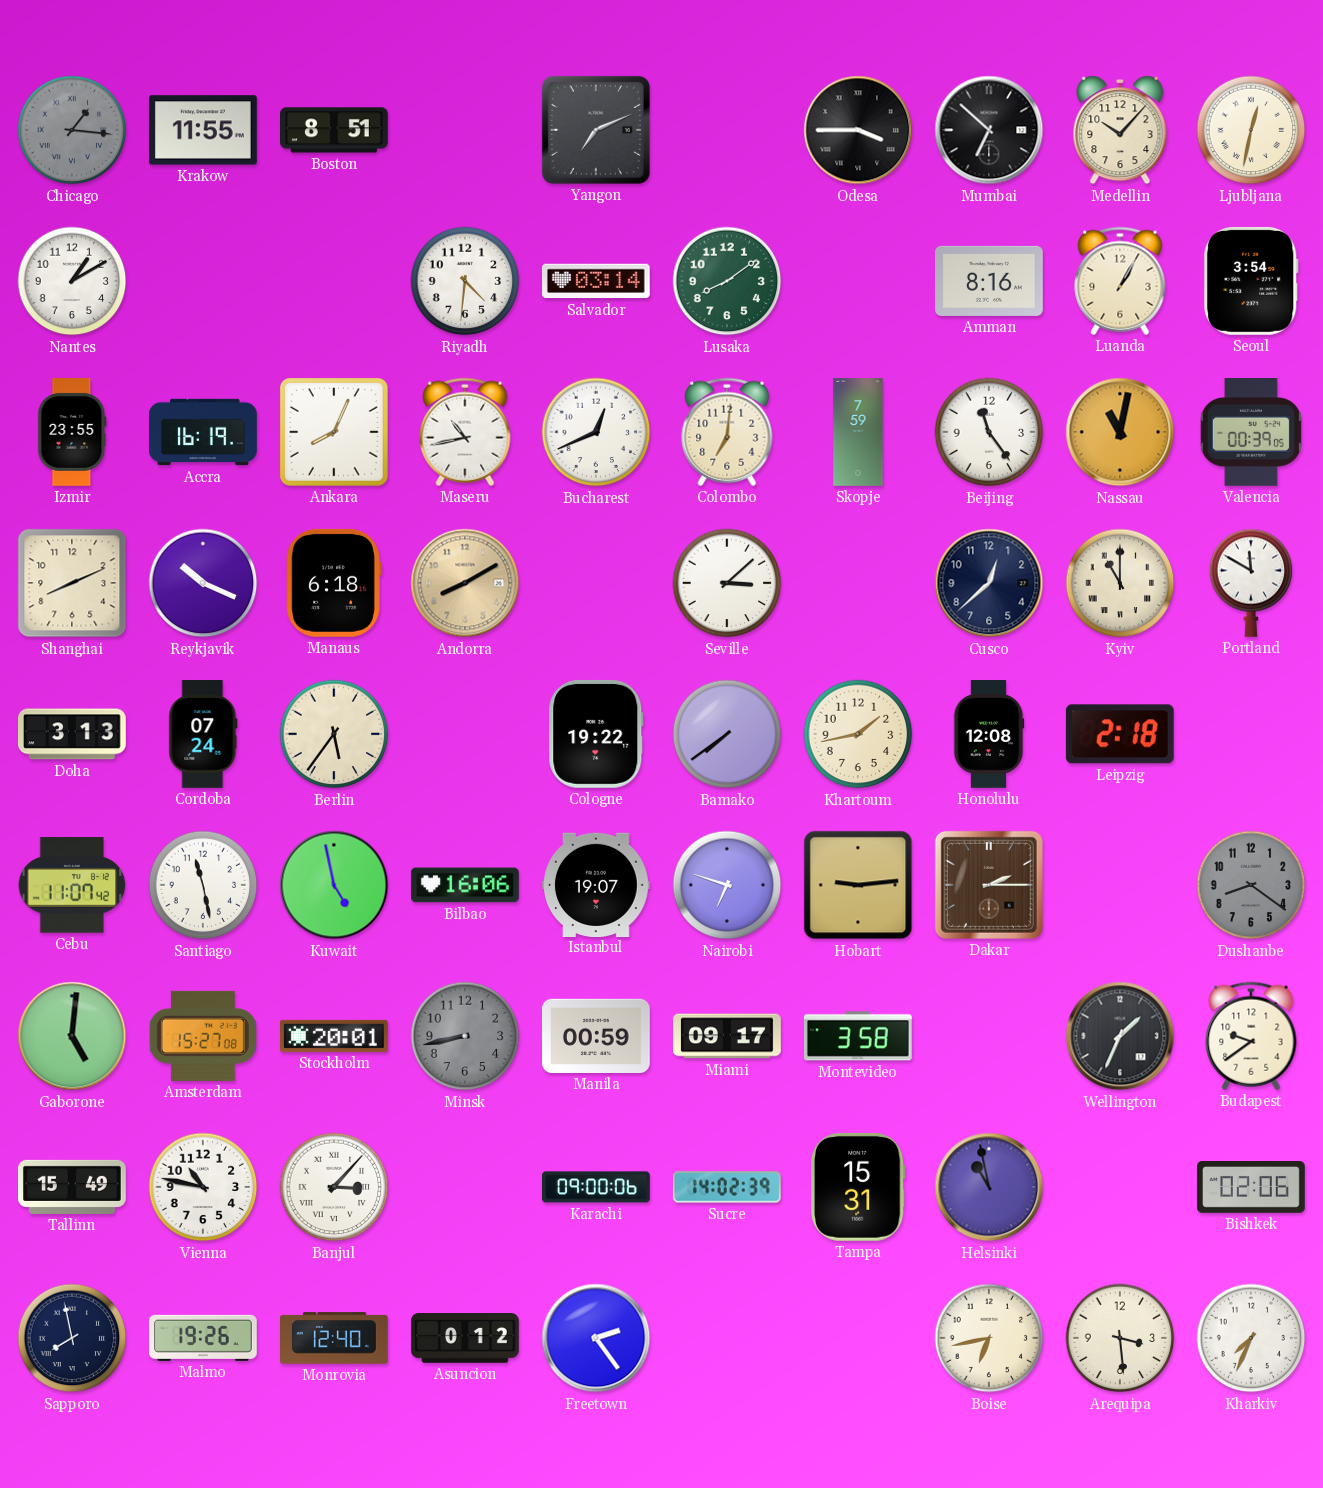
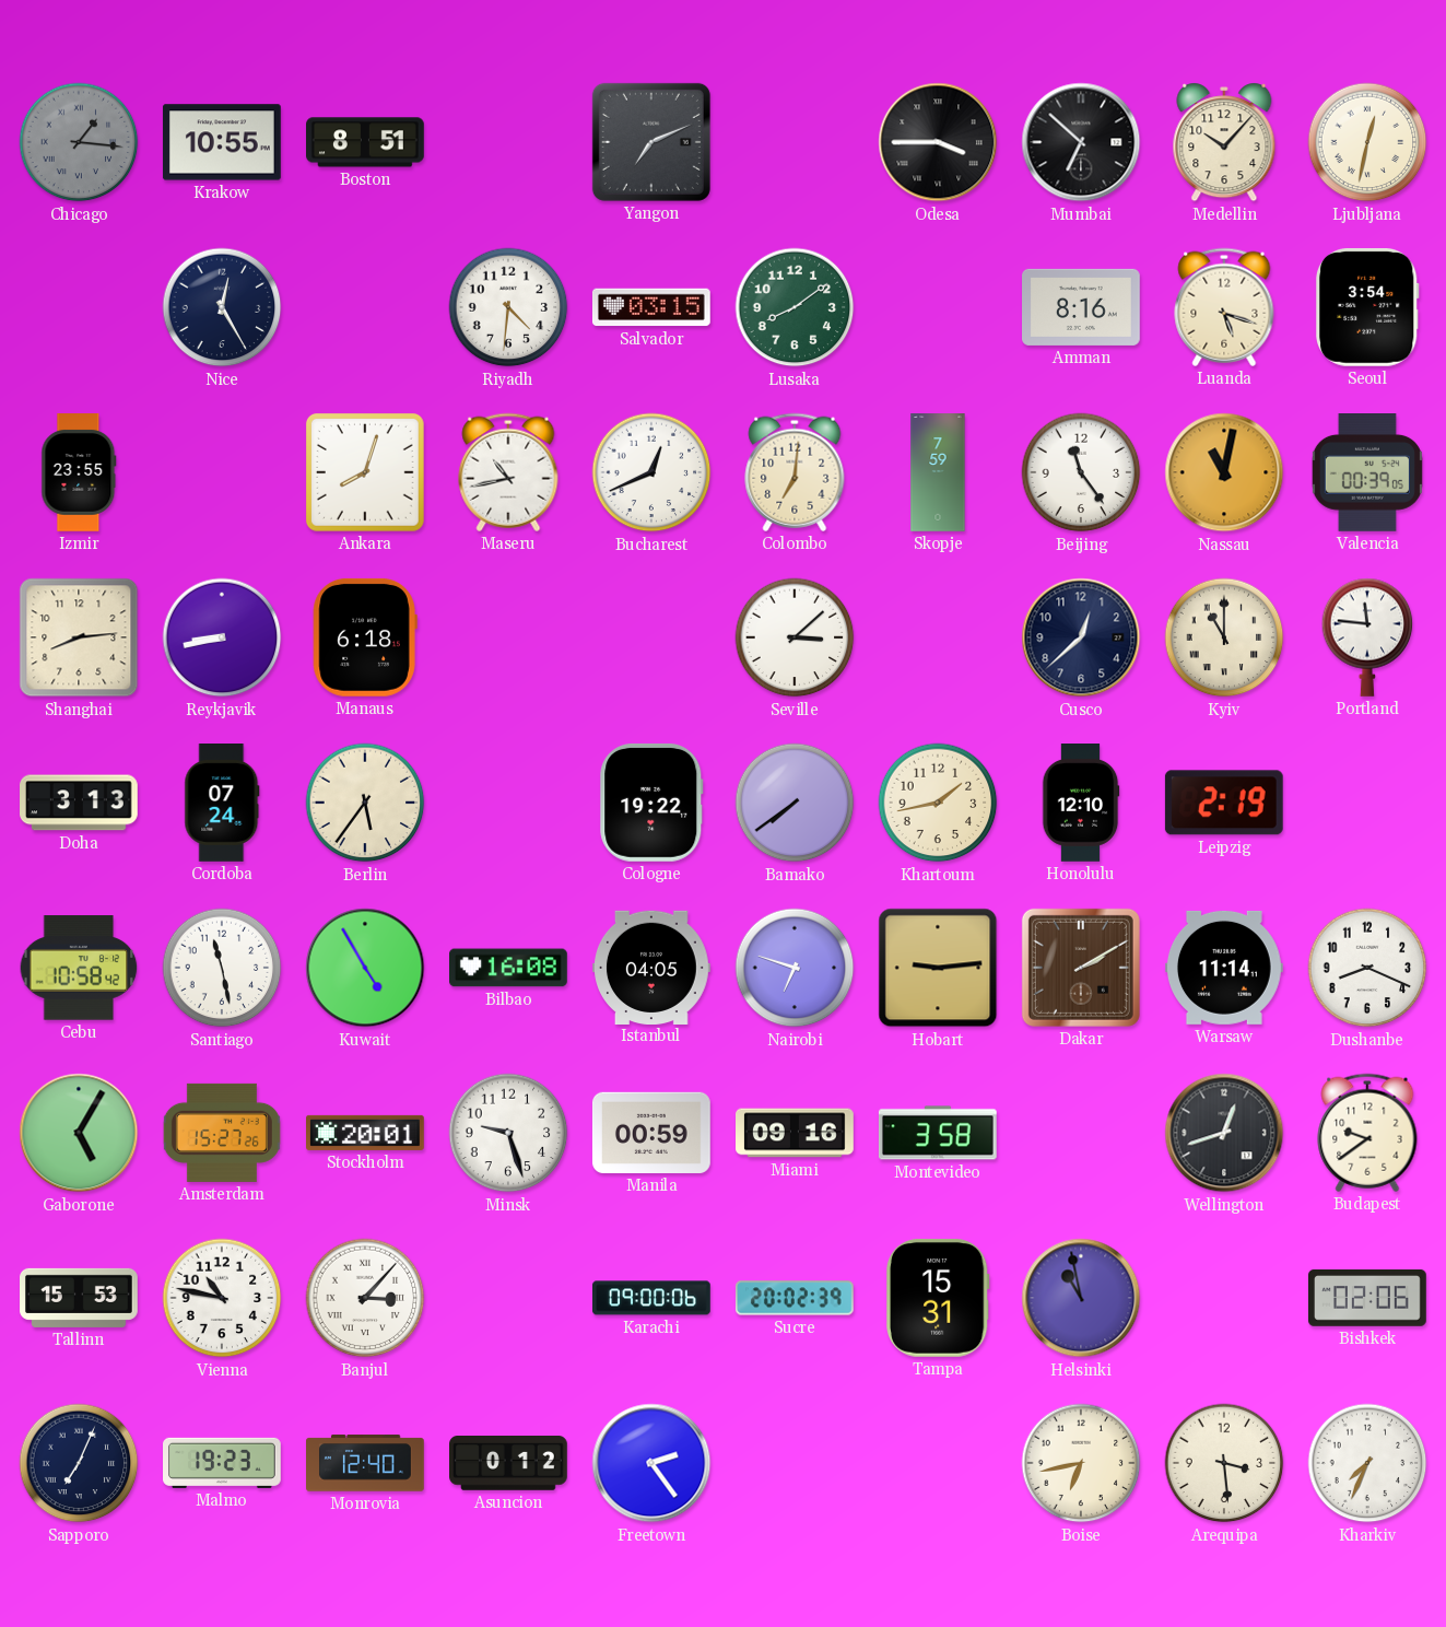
Krakow: 11:55 -> 10:55
Nantes: 1:10 -> none
Nice: none -> 12:25
Salvador: 03:14 -> 03:15
Luanda: 1:05 -> 5:18
Accra: 16:19 -> none
Ankara: 8:04 -> 8:03
Shanghai: 8:11 -> 8:14
Reykjavik: 10:19 -> 8:43
Andorra: 8:10 -> none
Portland: 11:50 -> 11:46
Honolulu: 12:08 -> 12:10
Leipzig: 2:18 -> 2:19
Cebu: 11:07 -> 10:58
Kuwait: 4:58 -> 4:55
Bilbao: 16:06 -> 16:08
Istanbul: 19:07 -> 04:05
Dakar: 2:15 -> 2:10
Warsaw: none -> 11:14
Dushanbe: 8:21 -> 8:19
Dushanbe dial: grey -> white
Gaborone: 5:01 -> 5:05
Amsterdam: 15:27:08 -> 15:27:26
Minsk: 8:43 -> 9:27
Minsk dial: grey -> white
Miami: 09:17 -> 09:16
Wellington: 1:34 -> 12:42
Tallinn: 15:49 -> 15:53
Sucre: 14:02 -> 20:02
Sapporo: 7:58 -> 7:04
Malmo: 19:26 -> 19:23
